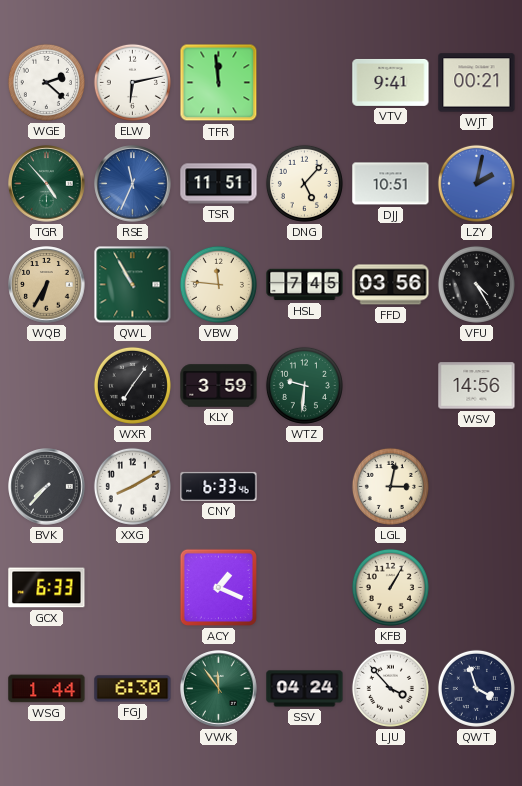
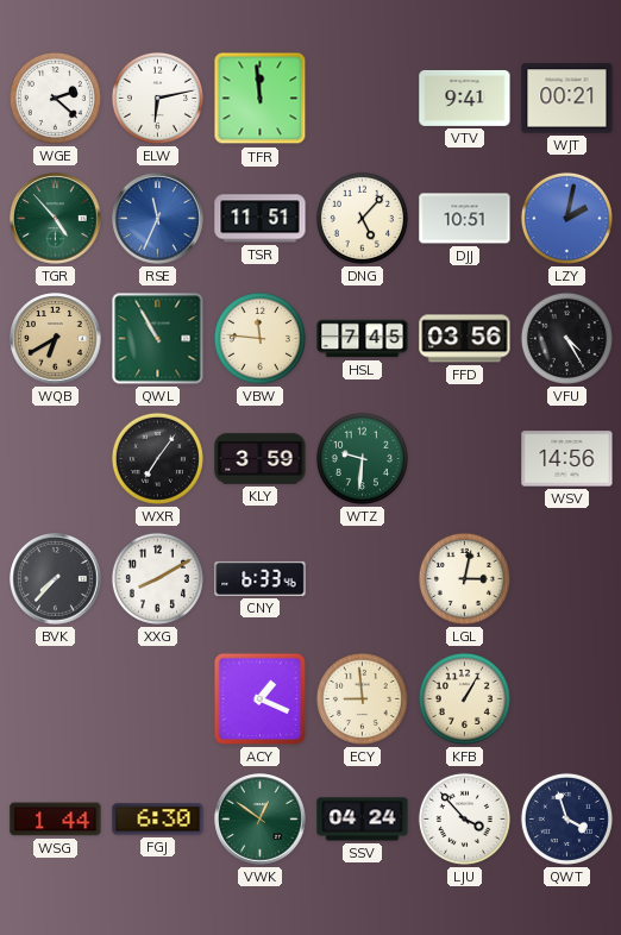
WQB: 6:35 -> 6:40
GCX: 6:33 -> none
ECY: none -> 8:59
VWK: 11:54 -> 12:51
